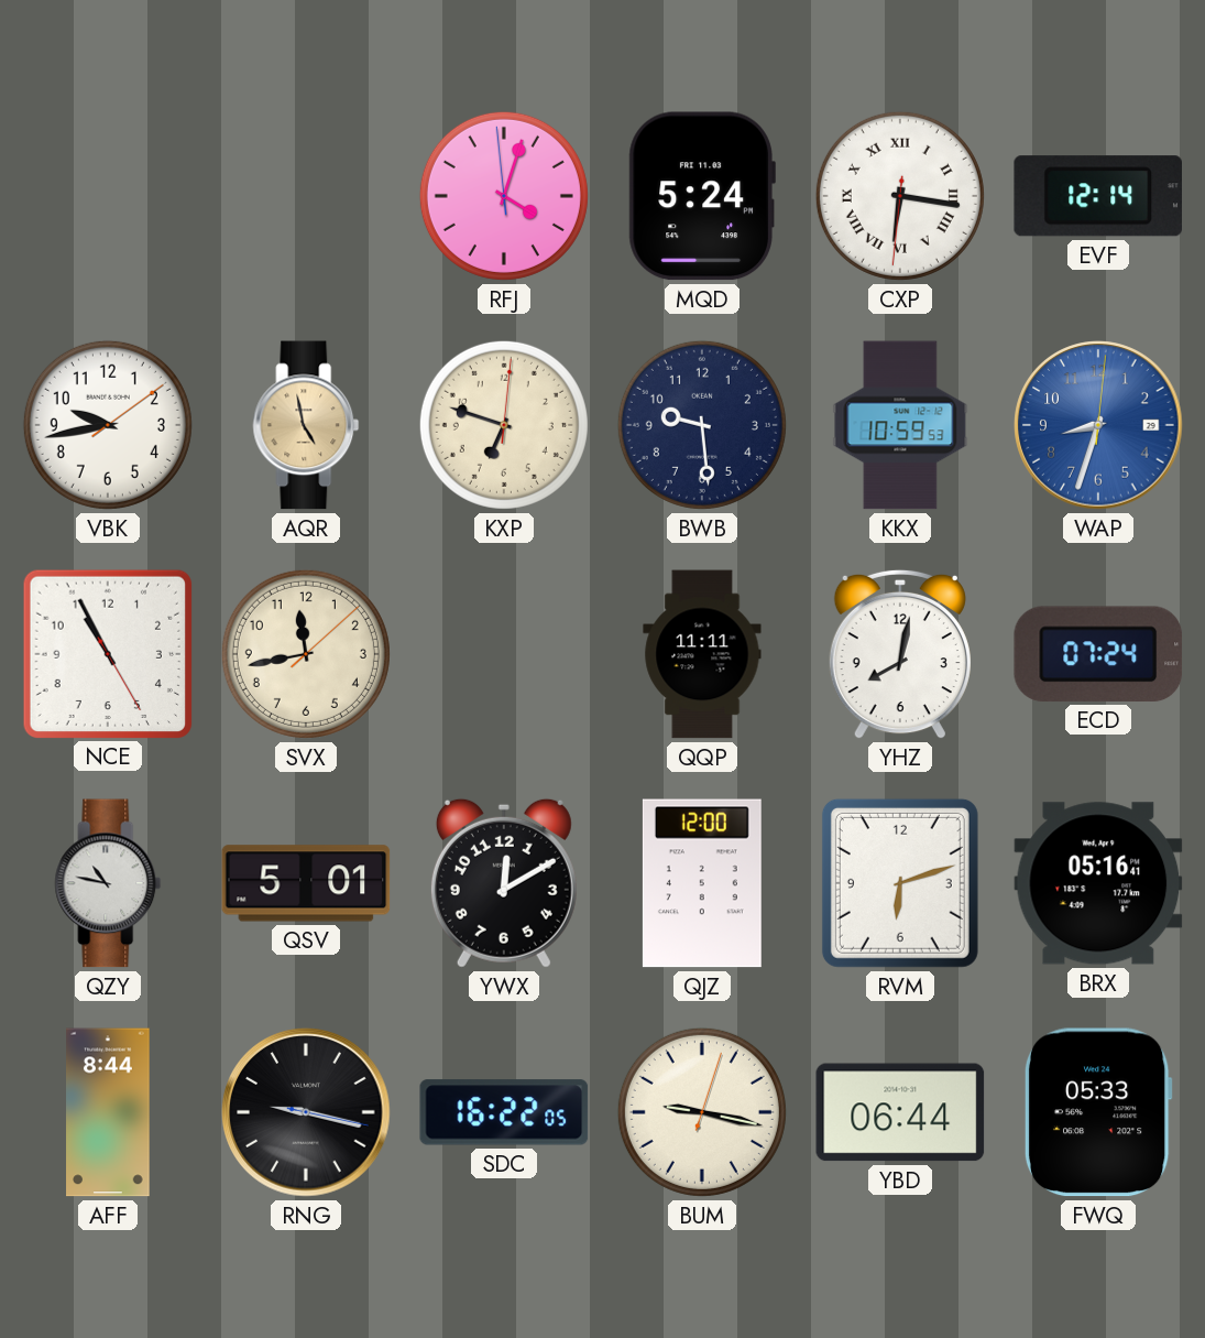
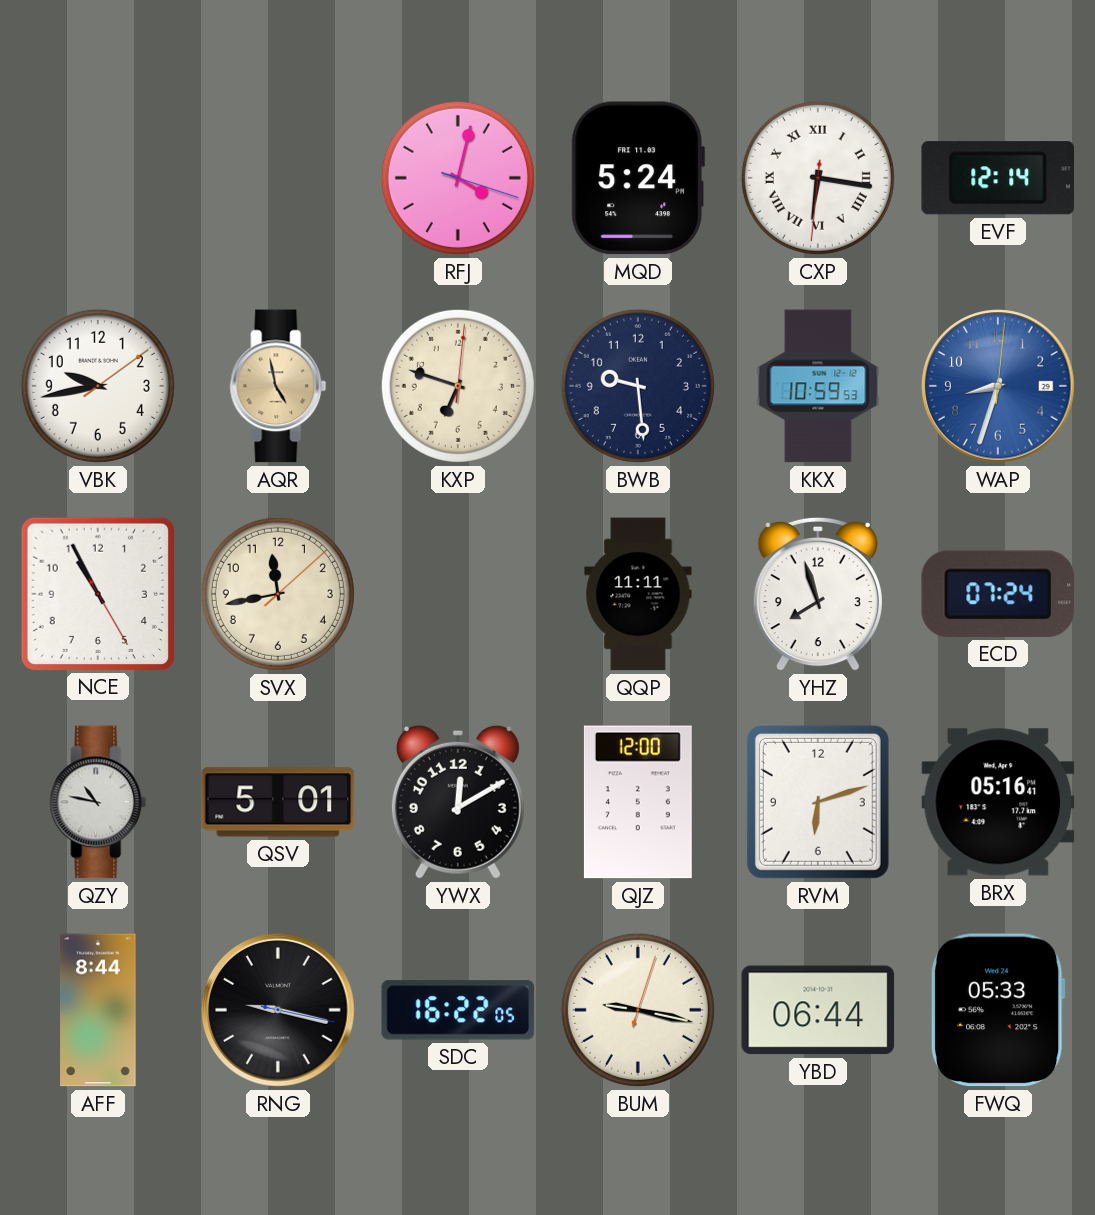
RFJ: 4:02:59 -> 4:02:18
YHZ: 8:02 -> 7:57
